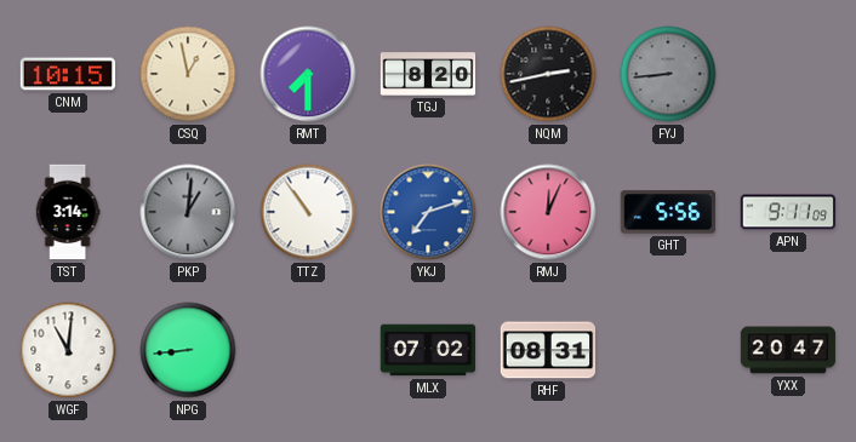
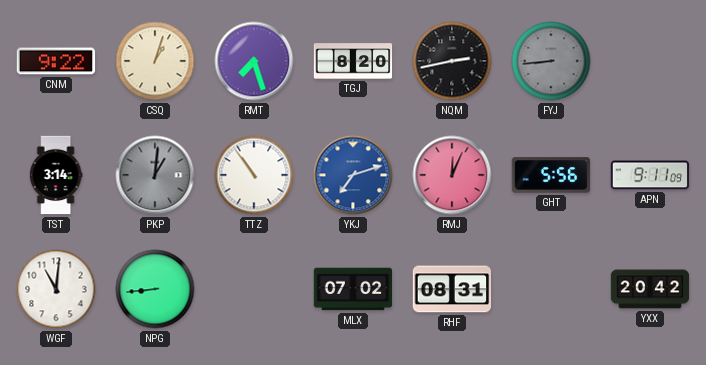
CNM: 10:15 -> 9:22
CSQ: 12:58 -> 1:03
RMT: 7:30 -> 7:27
YXX: 20:47 -> 20:42
